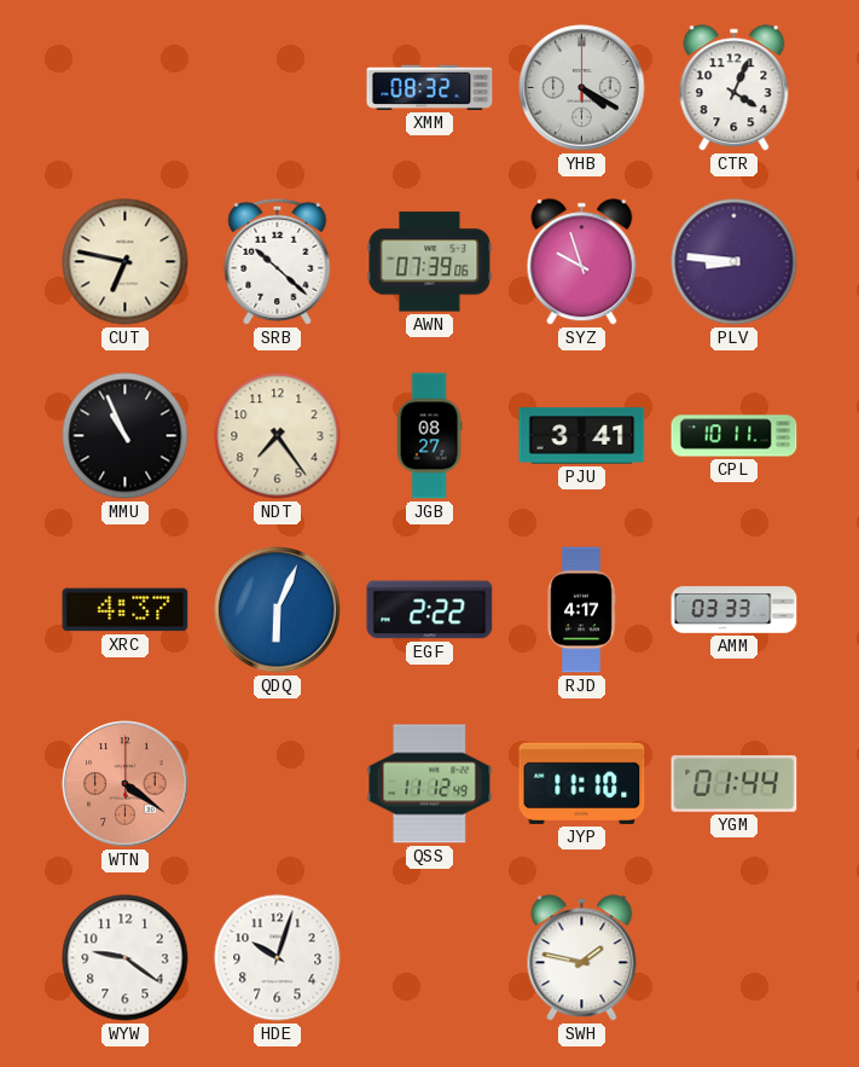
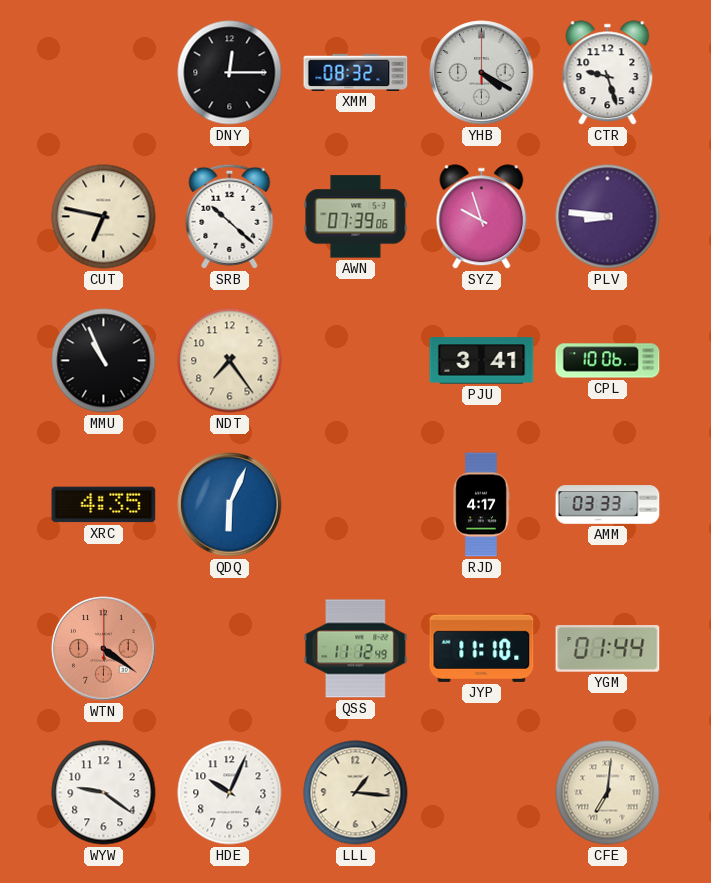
DNY: none -> 12:15
CTR: 4:04 -> 9:27
JGB: 08:27 -> none
CPL: 10:11 -> 10:06
XRC: 4:37 -> 4:35
EGF: 2:22 -> none
HDE: 10:03 -> 10:04
LLL: none -> 1:16
SWH: 1:47 -> none
CFE: none -> 7:01
